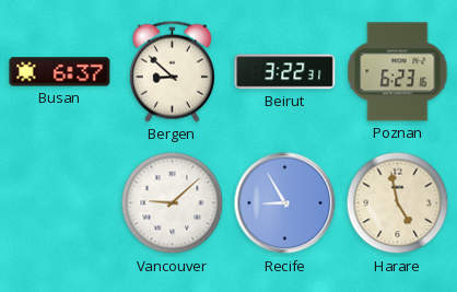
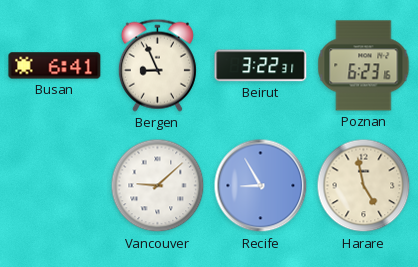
Busan: 6:37 -> 6:41
Bergen: 8:52 -> 8:56
